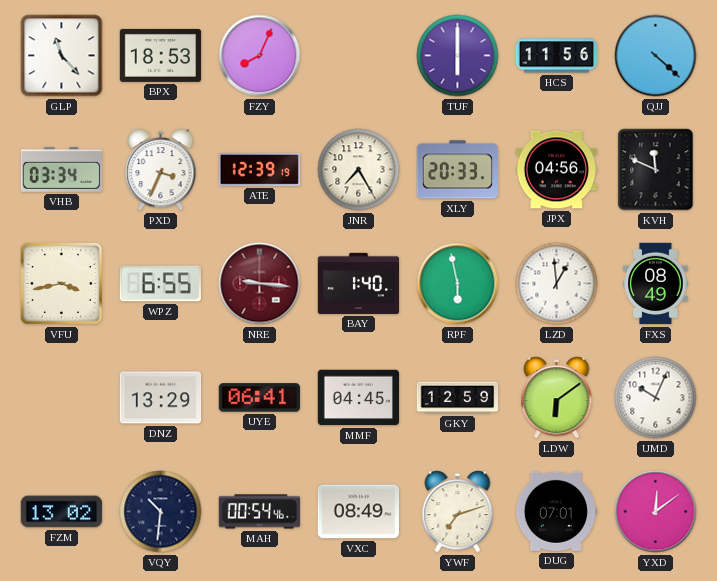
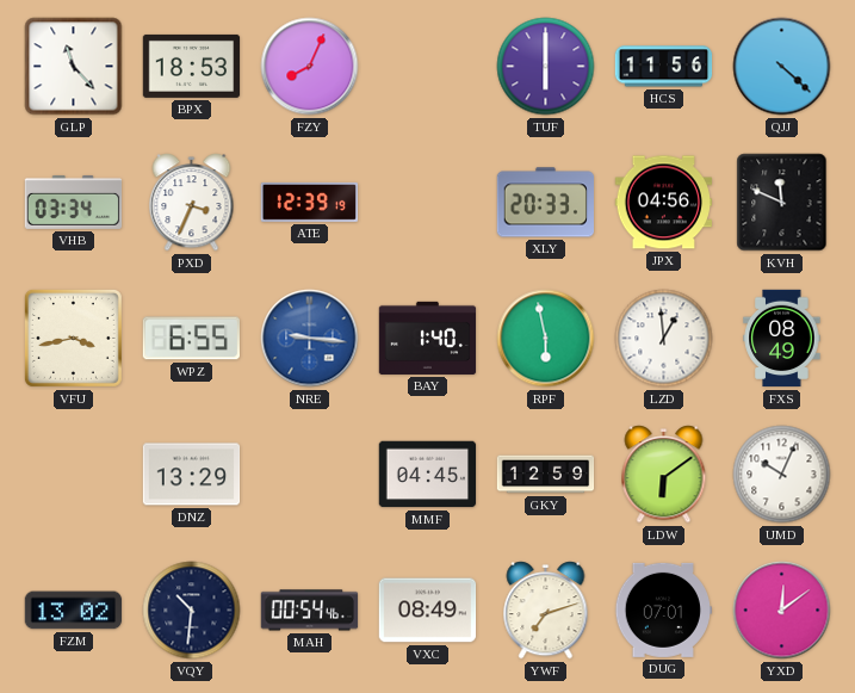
JNR: 7:25 -> none
NRE dial: burgundy -> blue
UYE: 06:41 -> none
